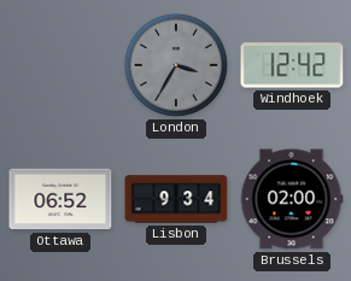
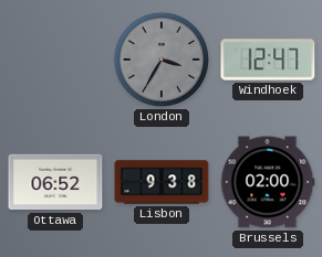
Windhoek: 12:42 -> 12:47
Lisbon: 9:34 -> 9:38
